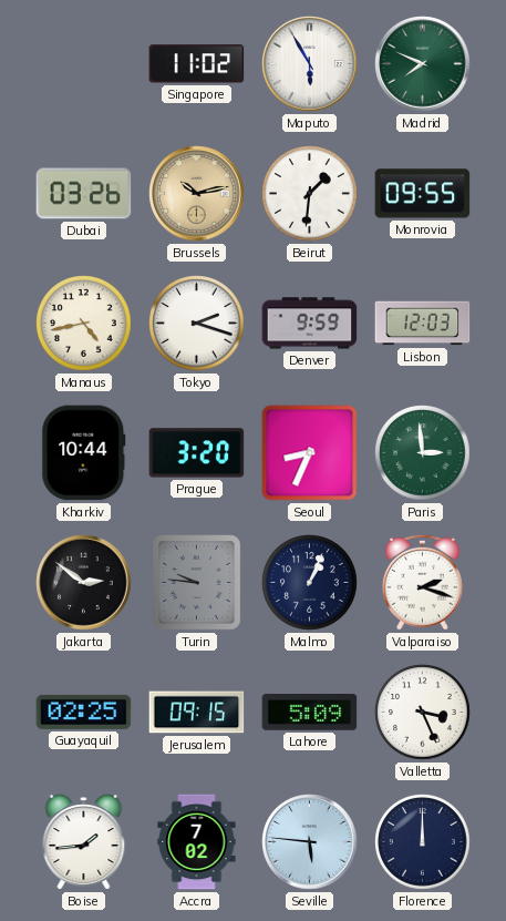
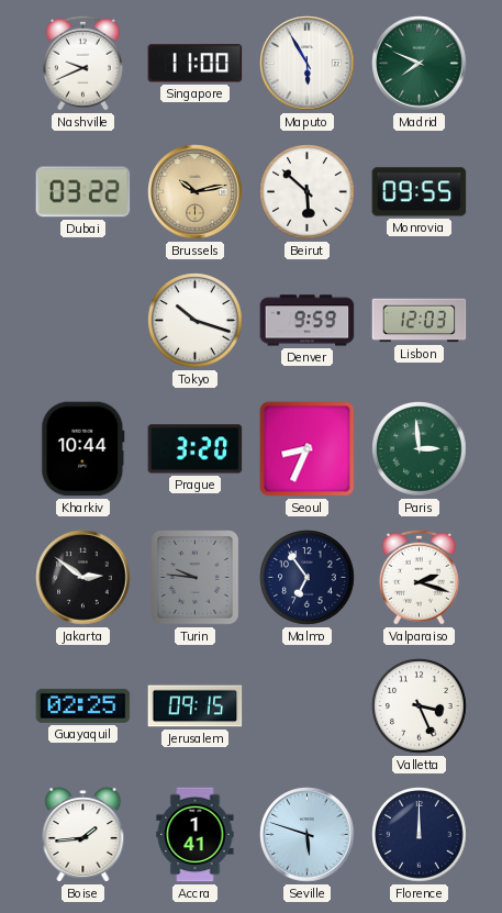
Nashville: none -> 9:41
Singapore: 11:02 -> 11:00
Dubai: 03:26 -> 03:22
Beirut: 1:31 -> 5:52
Manaus: 4:43 -> none
Tokyo: 2:18 -> 10:18
Malmo: 1:04 -> 6:54
Lahore: 5:09 -> none
Accra: 7:02 -> 1:41
Seville: 5:46 -> 5:48
